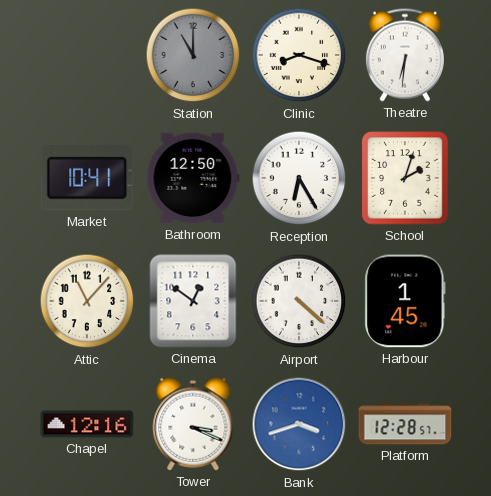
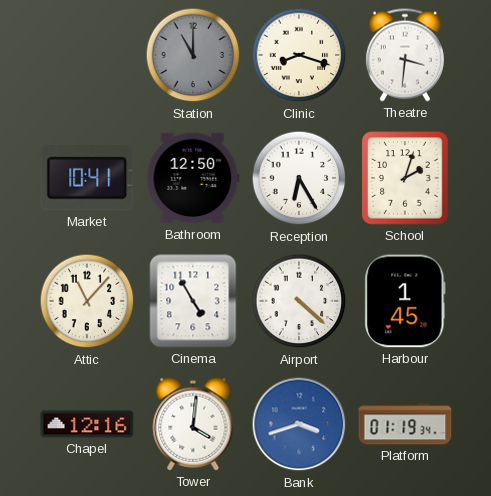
Theatre: 6:31 -> 3:31
Cinema: 12:51 -> 4:55
Tower: 3:19 -> 4:01
Platform: 12:28 -> 01:19
